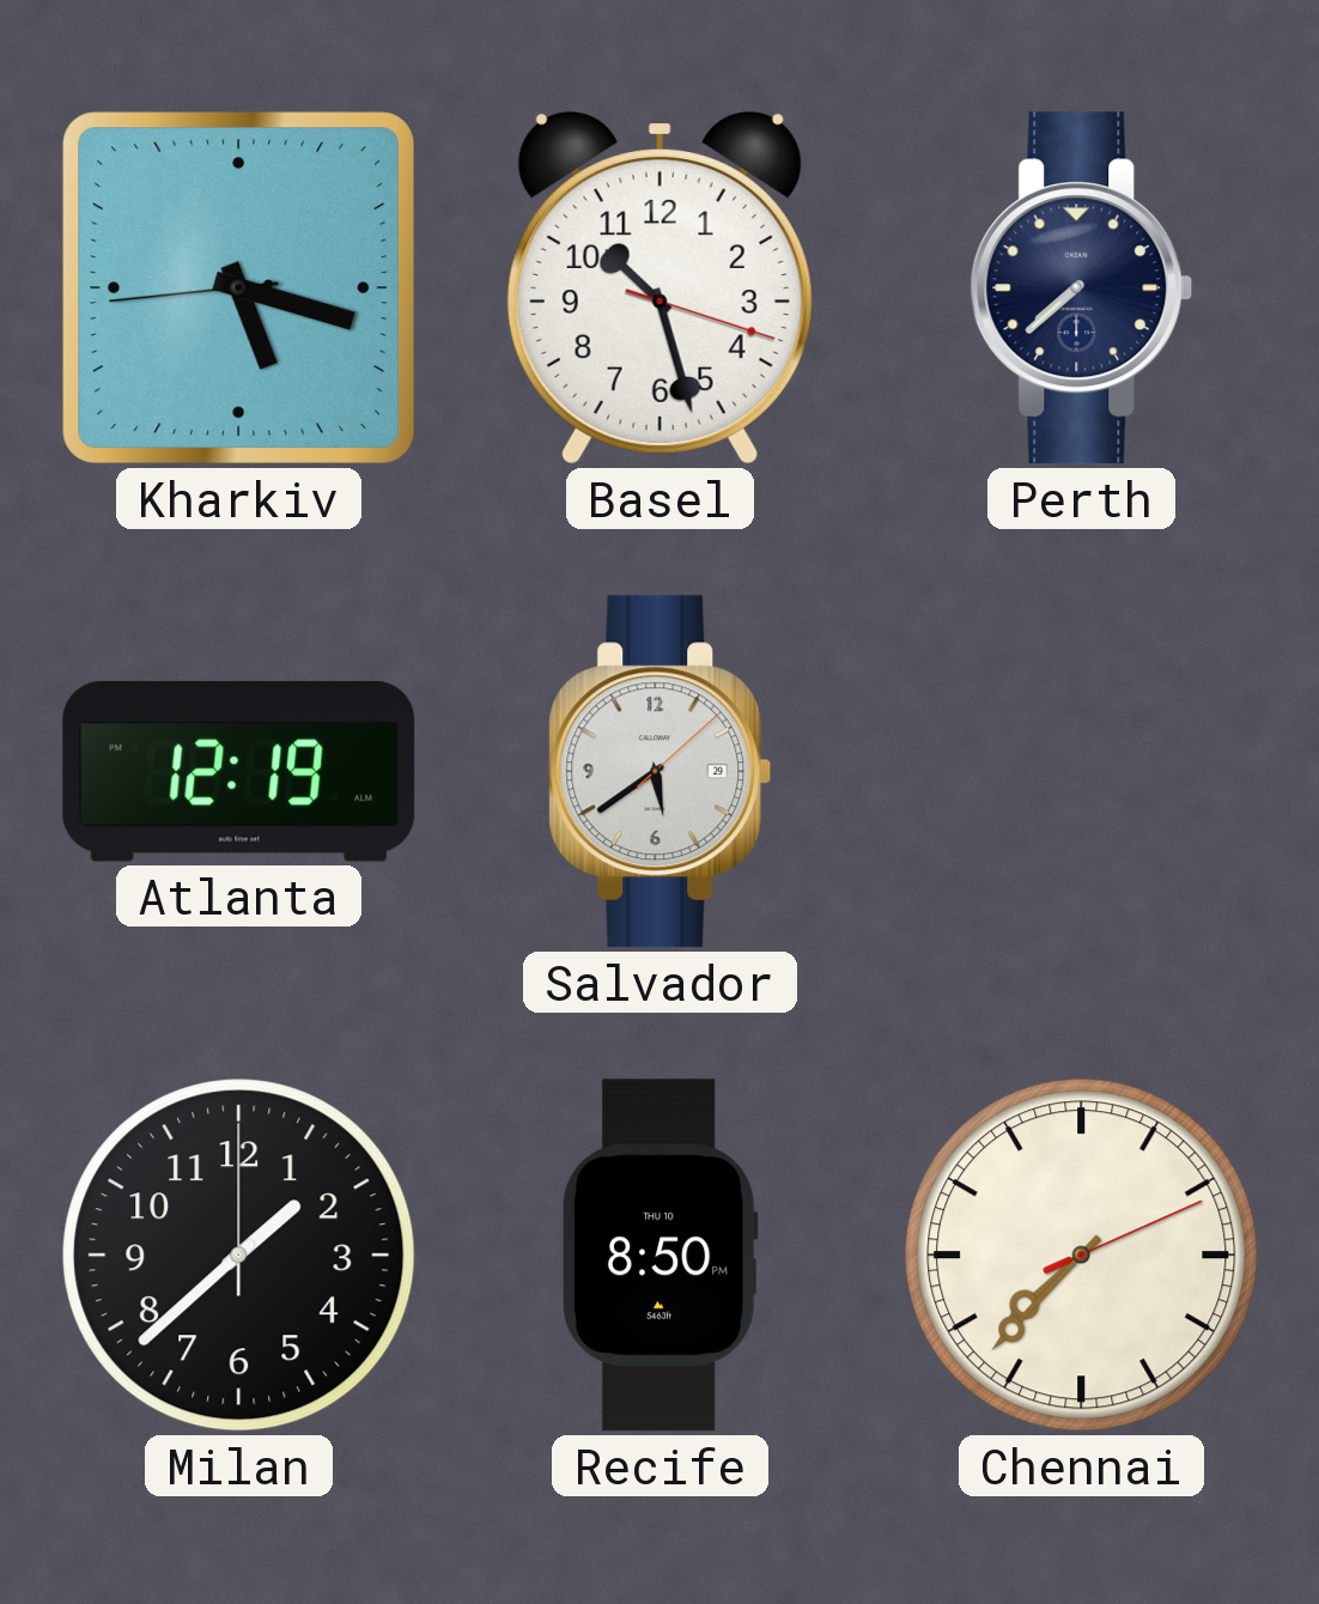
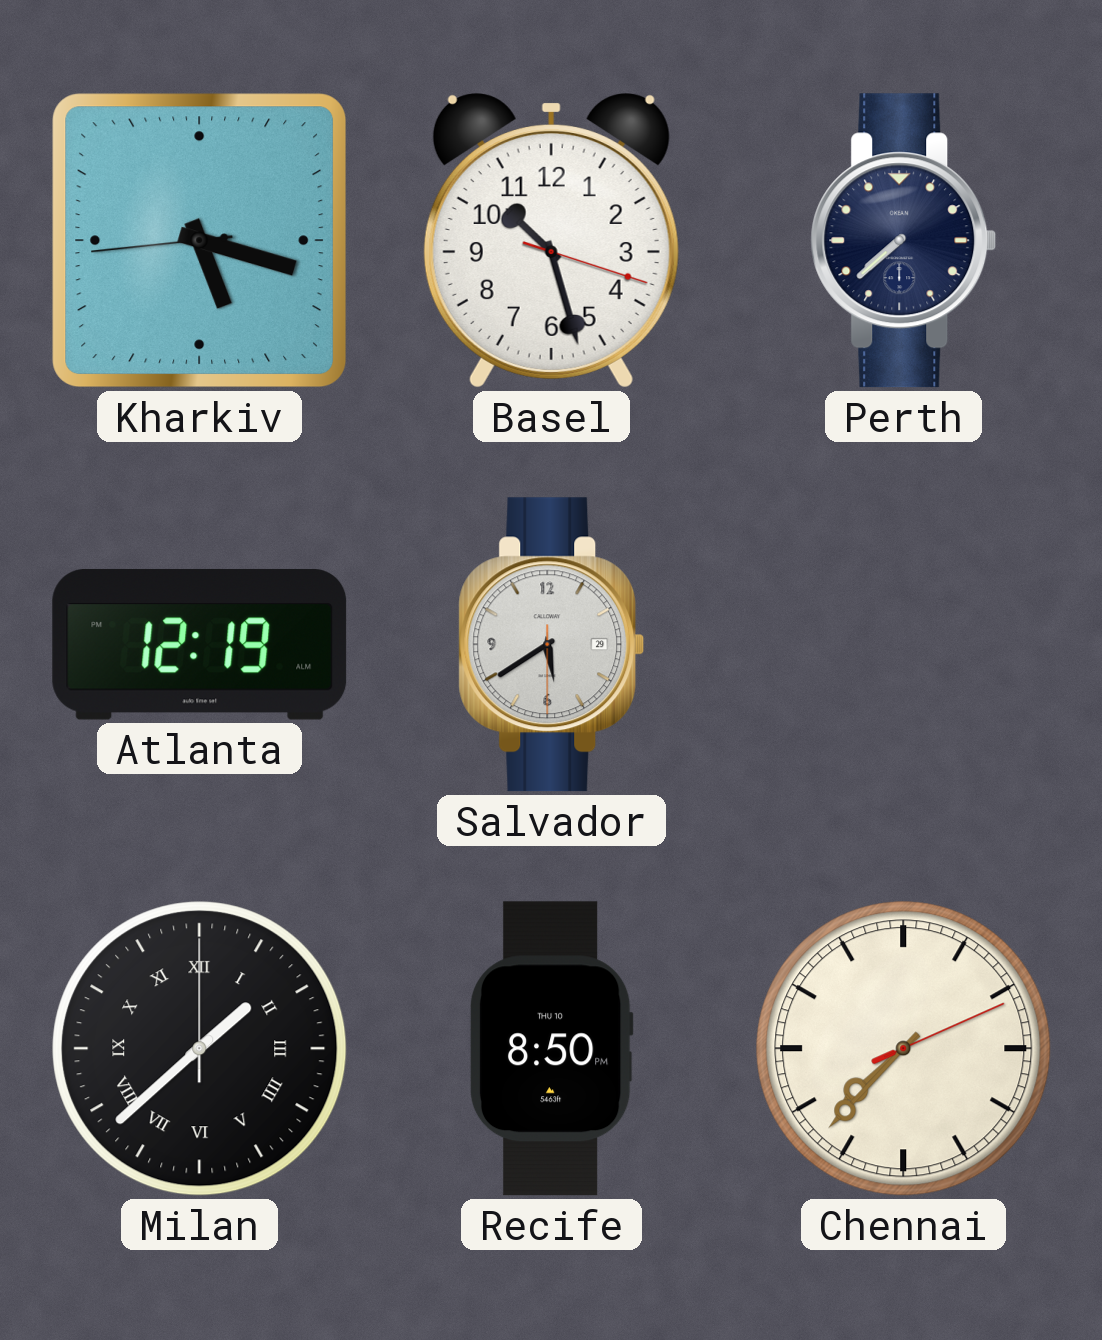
Salvador: 5:39:08 -> 5:39:30
Milan numerals: Arabic -> Roman
